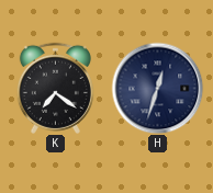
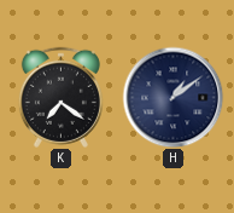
H: 12:33 -> 1:09
